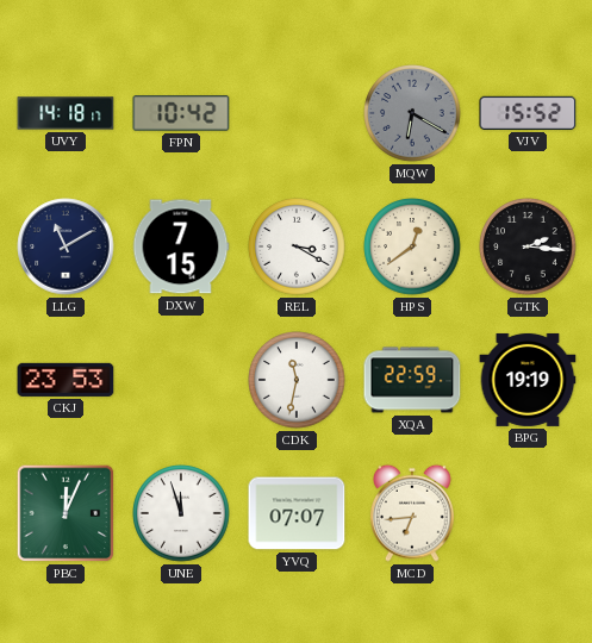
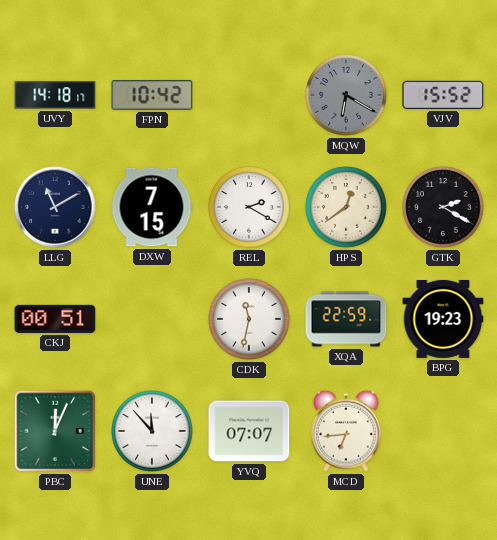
REL: 3:20 -> 2:20
GTK: 2:16 -> 2:20
CKJ: 23:53 -> 00:51
BPG: 19:19 -> 19:23
UNE: 11:57 -> 11:53
